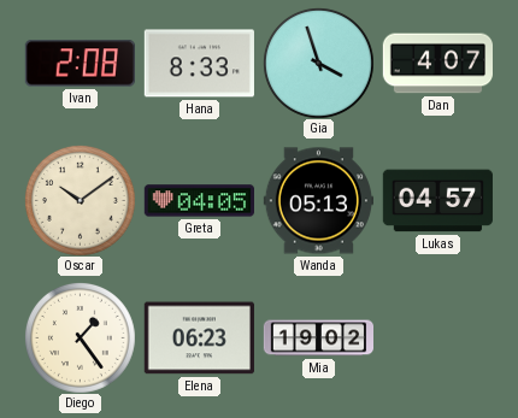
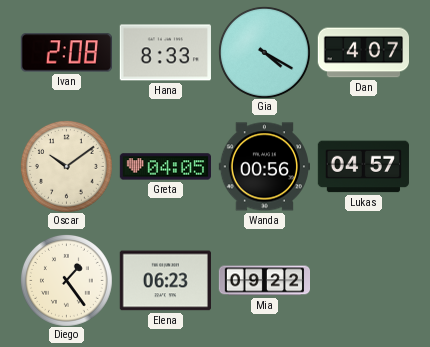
Gia: 3:57 -> 4:20
Wanda: 05:13 -> 00:56
Mia: 19:02 -> 09:22
